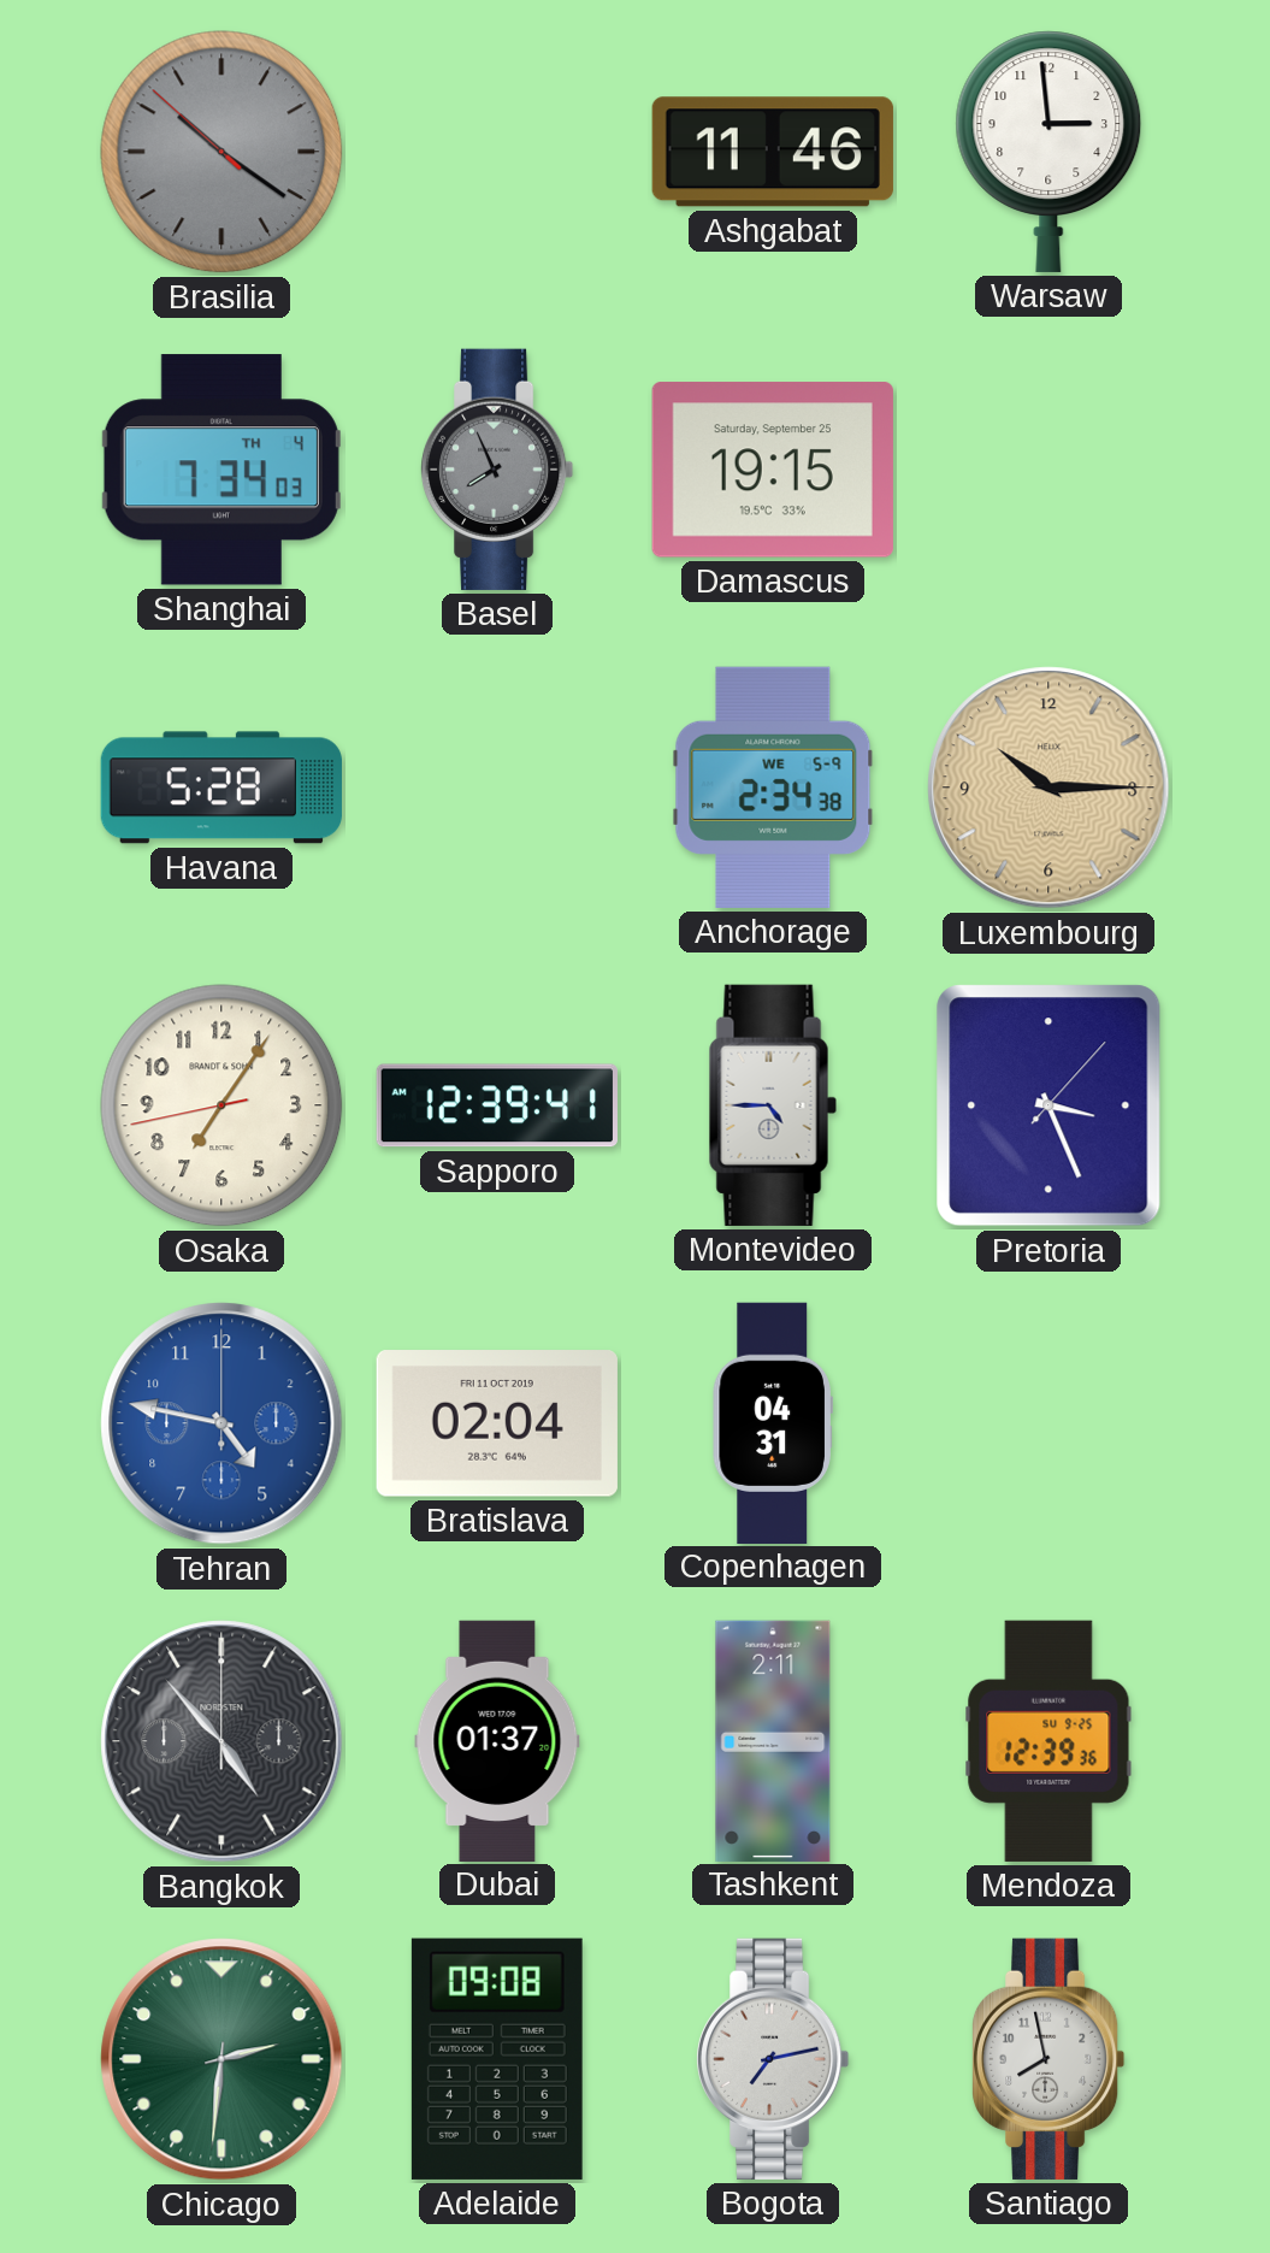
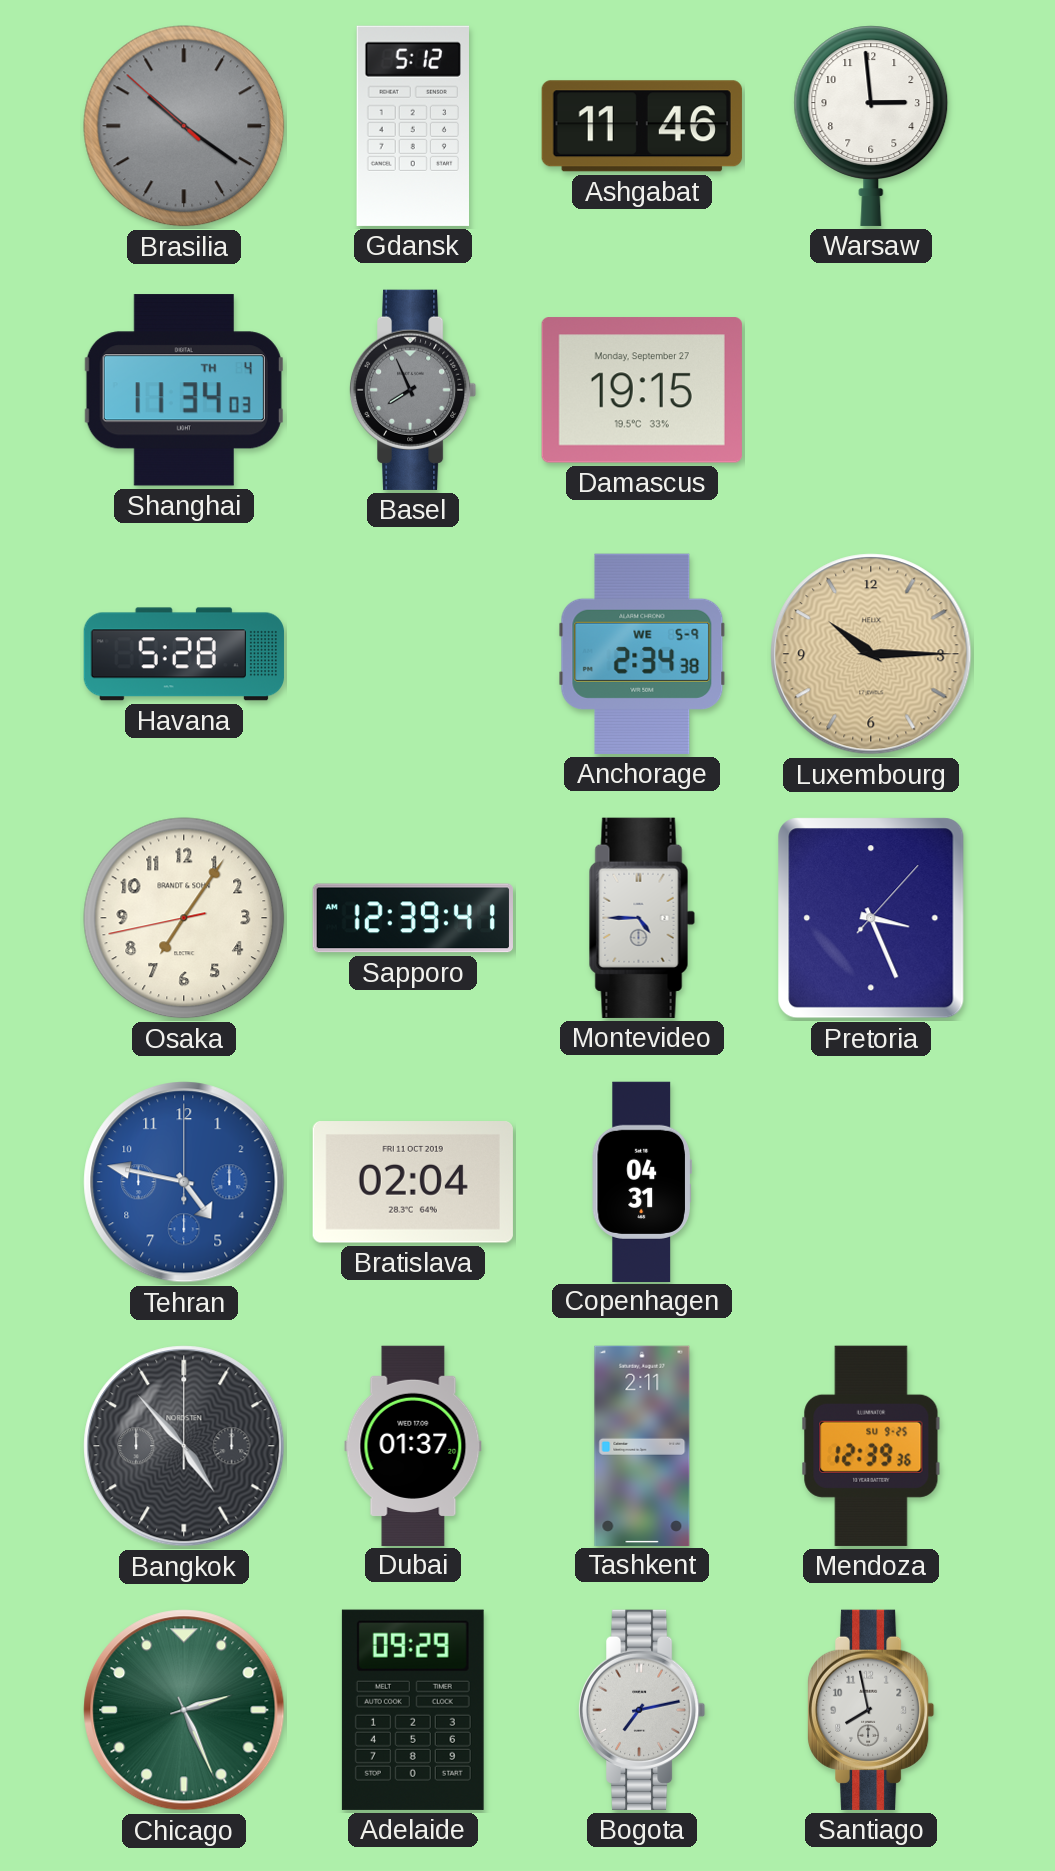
Gdansk: none -> 5:12
Shanghai: 7:34 -> 11:34
Damascus date: Saturday, September 25 -> Monday, September 27
Chicago: 2:31 -> 2:26
Adelaide: 09:08 -> 09:29
